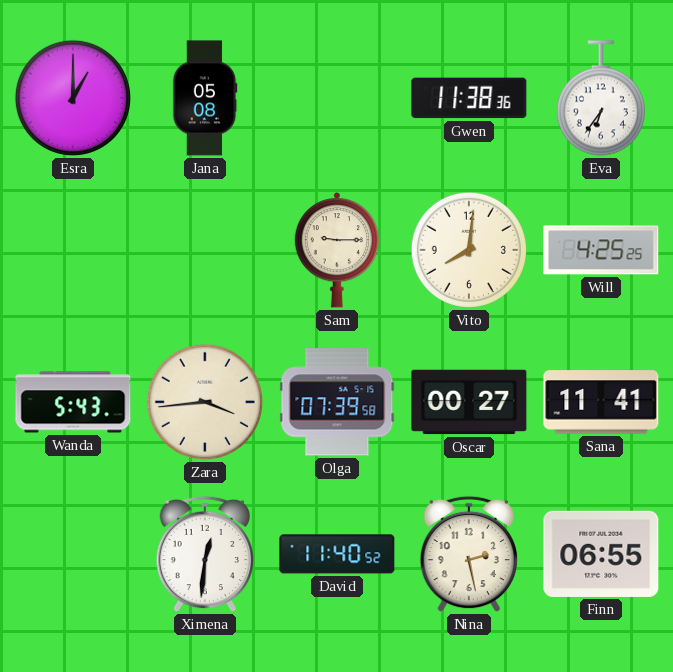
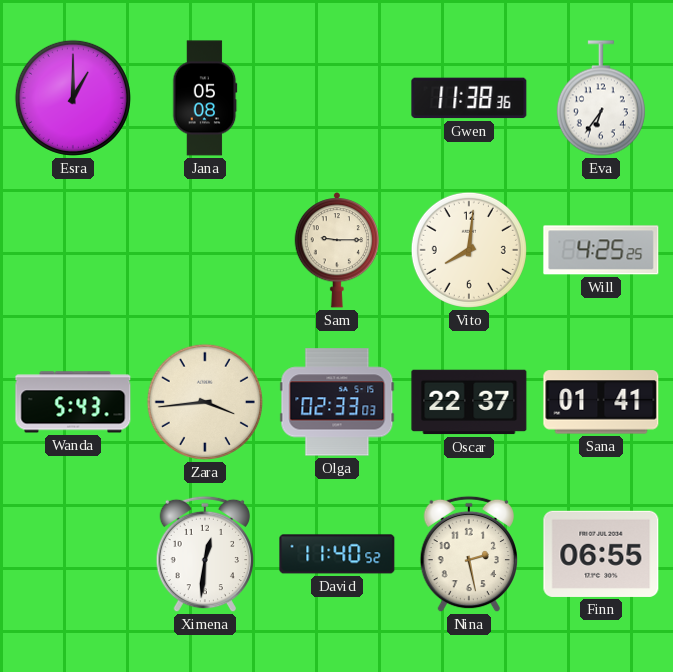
Olga: 07:39 -> 02:33
Oscar: 00:27 -> 22:37
Sana: 11:41 -> 01:41
